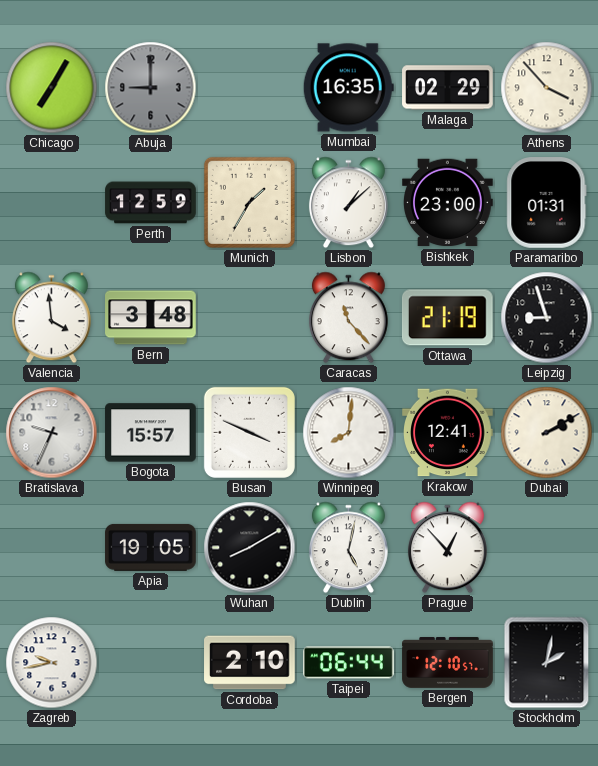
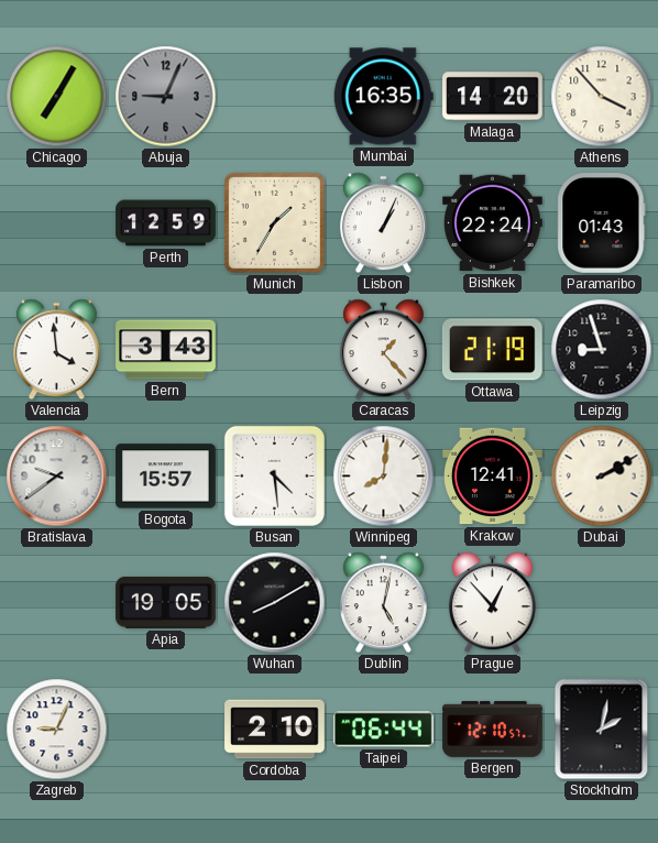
Abuja: 9:00 -> 9:04
Malaga: 02:29 -> 14:20
Lisbon: 1:08 -> 1:04
Bishkek: 23:00 -> 22:24
Paramaribo: 01:31 -> 01:43
Bern: 3:48 -> 3:43
Caracas: 11:23 -> 1:23
Bratislava: 9:34 -> 9:39
Busan: 3:49 -> 4:29
Zagreb: 9:43 -> 9:04
